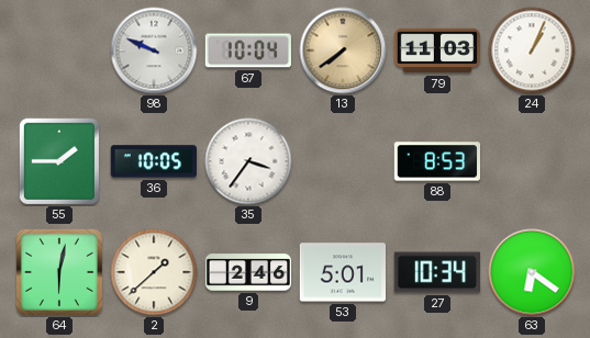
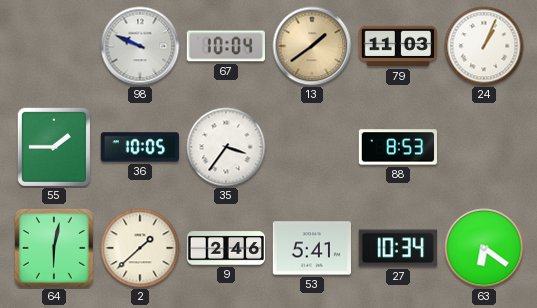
13: 7:39 -> 1:39
53: 5:01 -> 5:41
